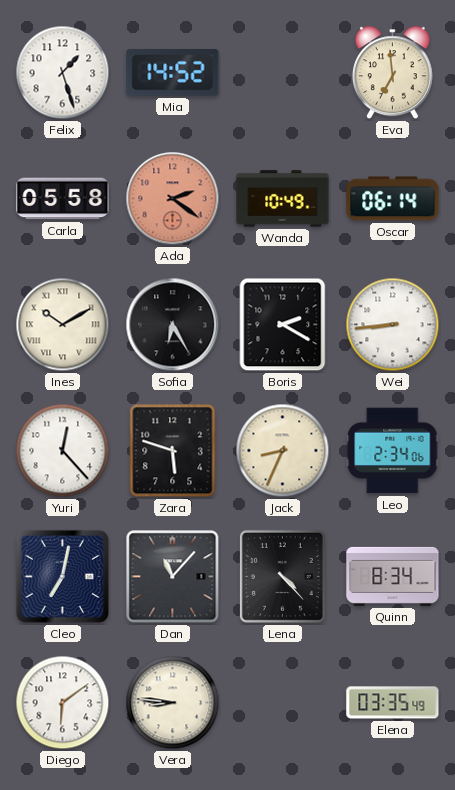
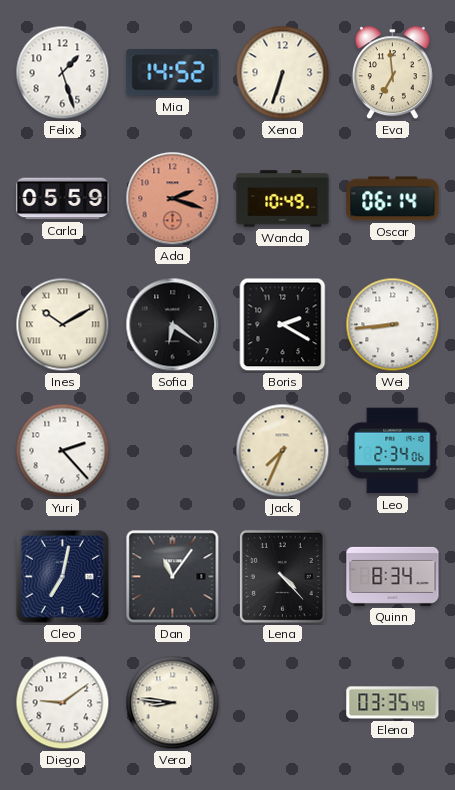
Xena: none -> 6:33
Carla: 05:58 -> 05:59
Ada: 2:21 -> 2:18
Sofia: 6:25 -> 6:21
Yuri: 12:23 -> 2:23
Zara: 5:48 -> none
Jack: 8:34 -> 7:34
Dan: 11:07 -> 11:06
Diego: 6:09 -> 9:09
